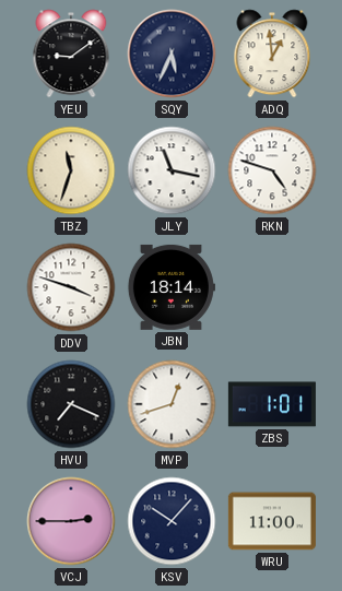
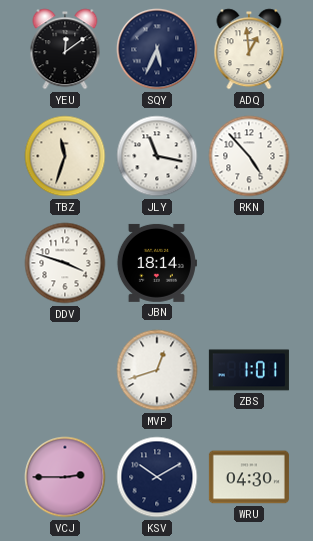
YEU: 9:09 -> 12:09
RKN: 4:48 -> 4:53
HVU: 7:19 -> none
KSV: 10:07 -> 10:10
WRU: 11:00 -> 04:30
